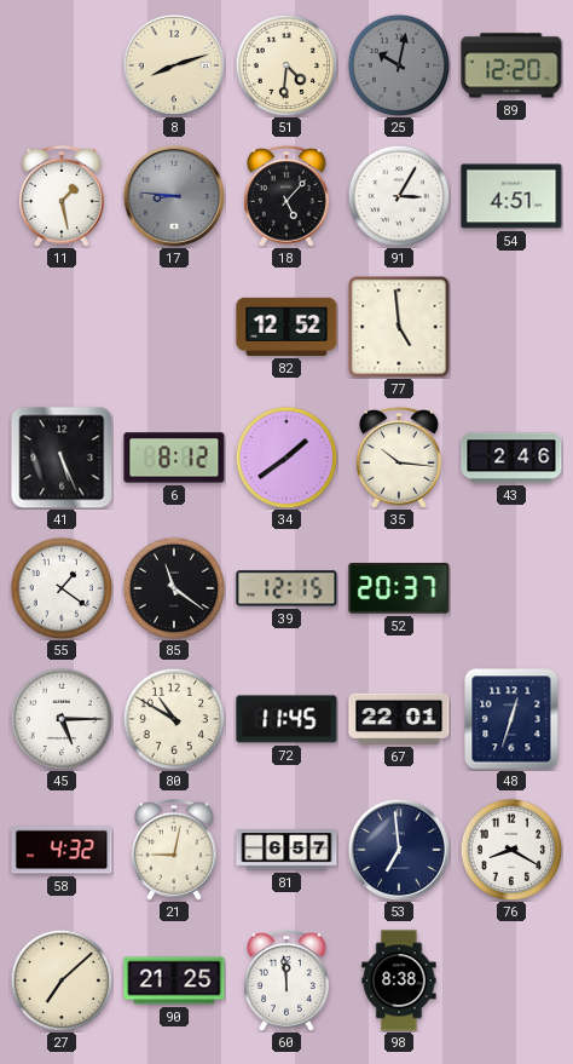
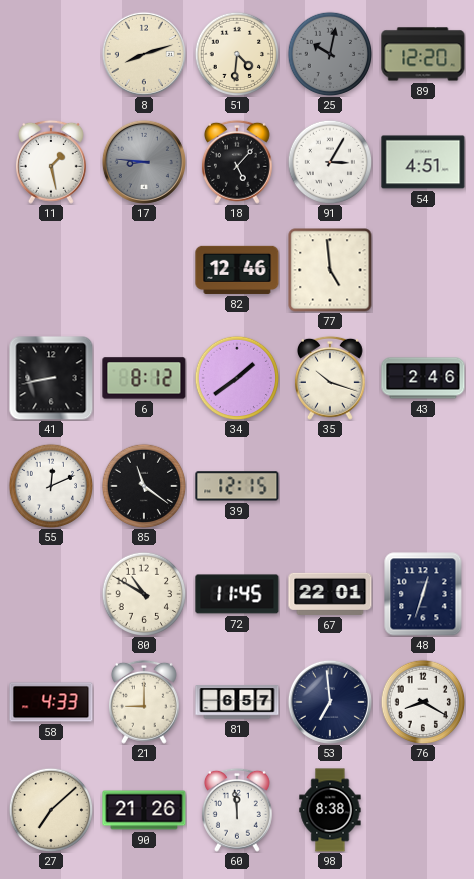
82: 12:52 -> 12:46
41: 5:26 -> 8:43
35: 10:16 -> 10:18
55: 1:21 -> 12:11
52: 20:37 -> none
45: 5:15 -> none
58: 4:32 -> 4:33
21: 9:02 -> 9:00
90: 21:25 -> 21:26
